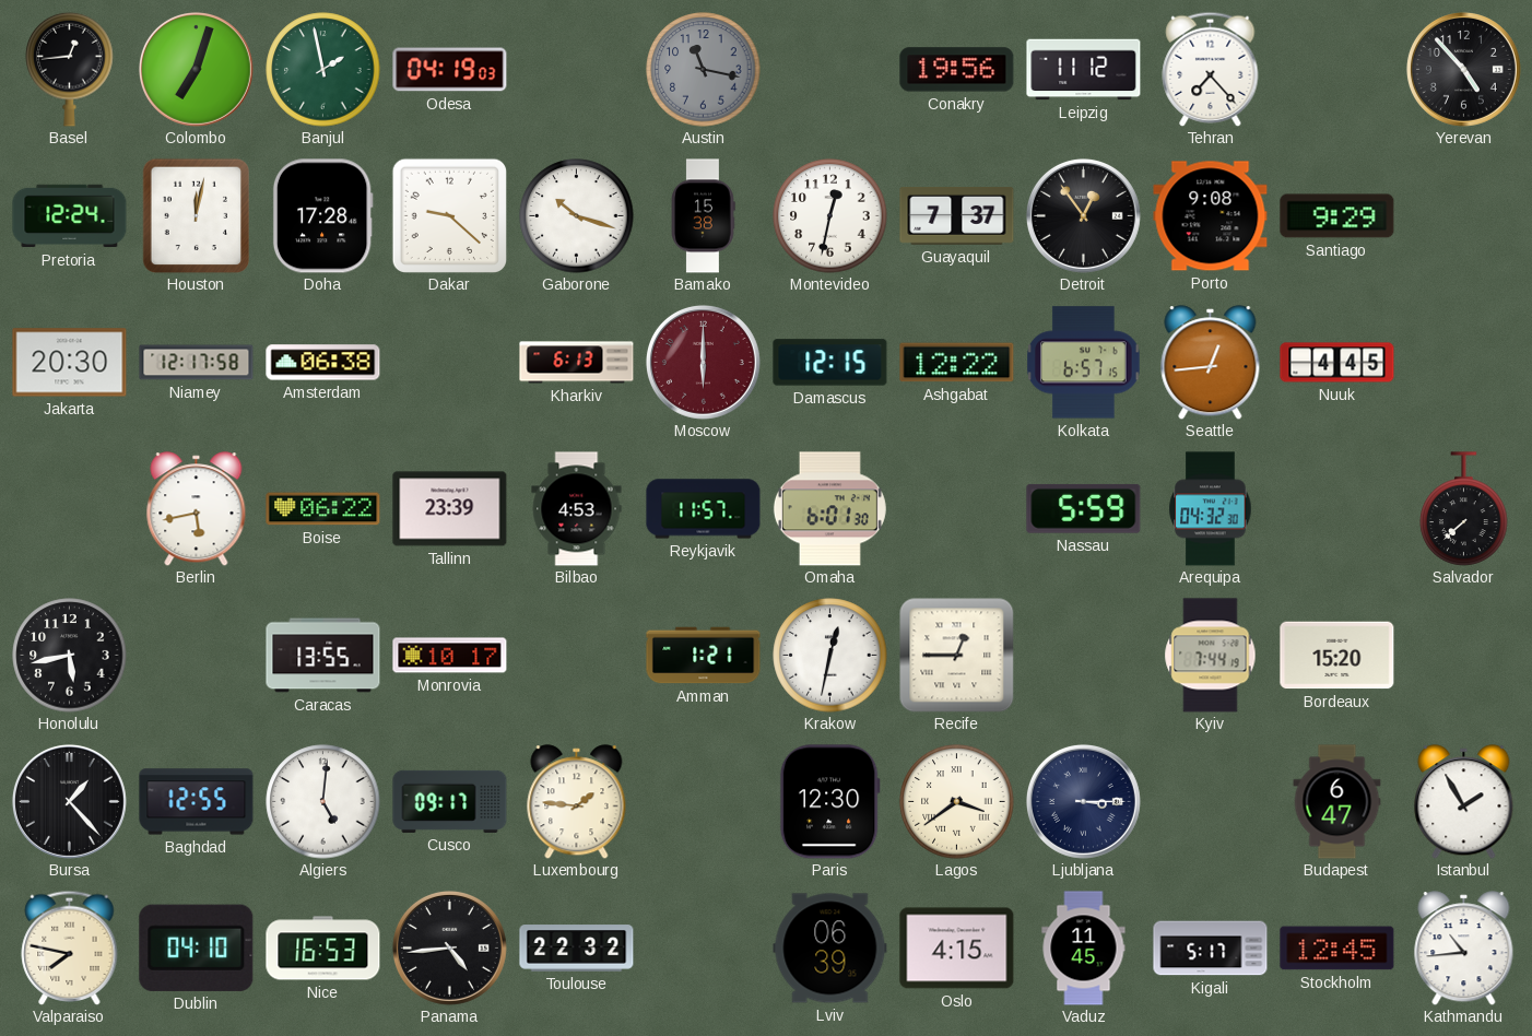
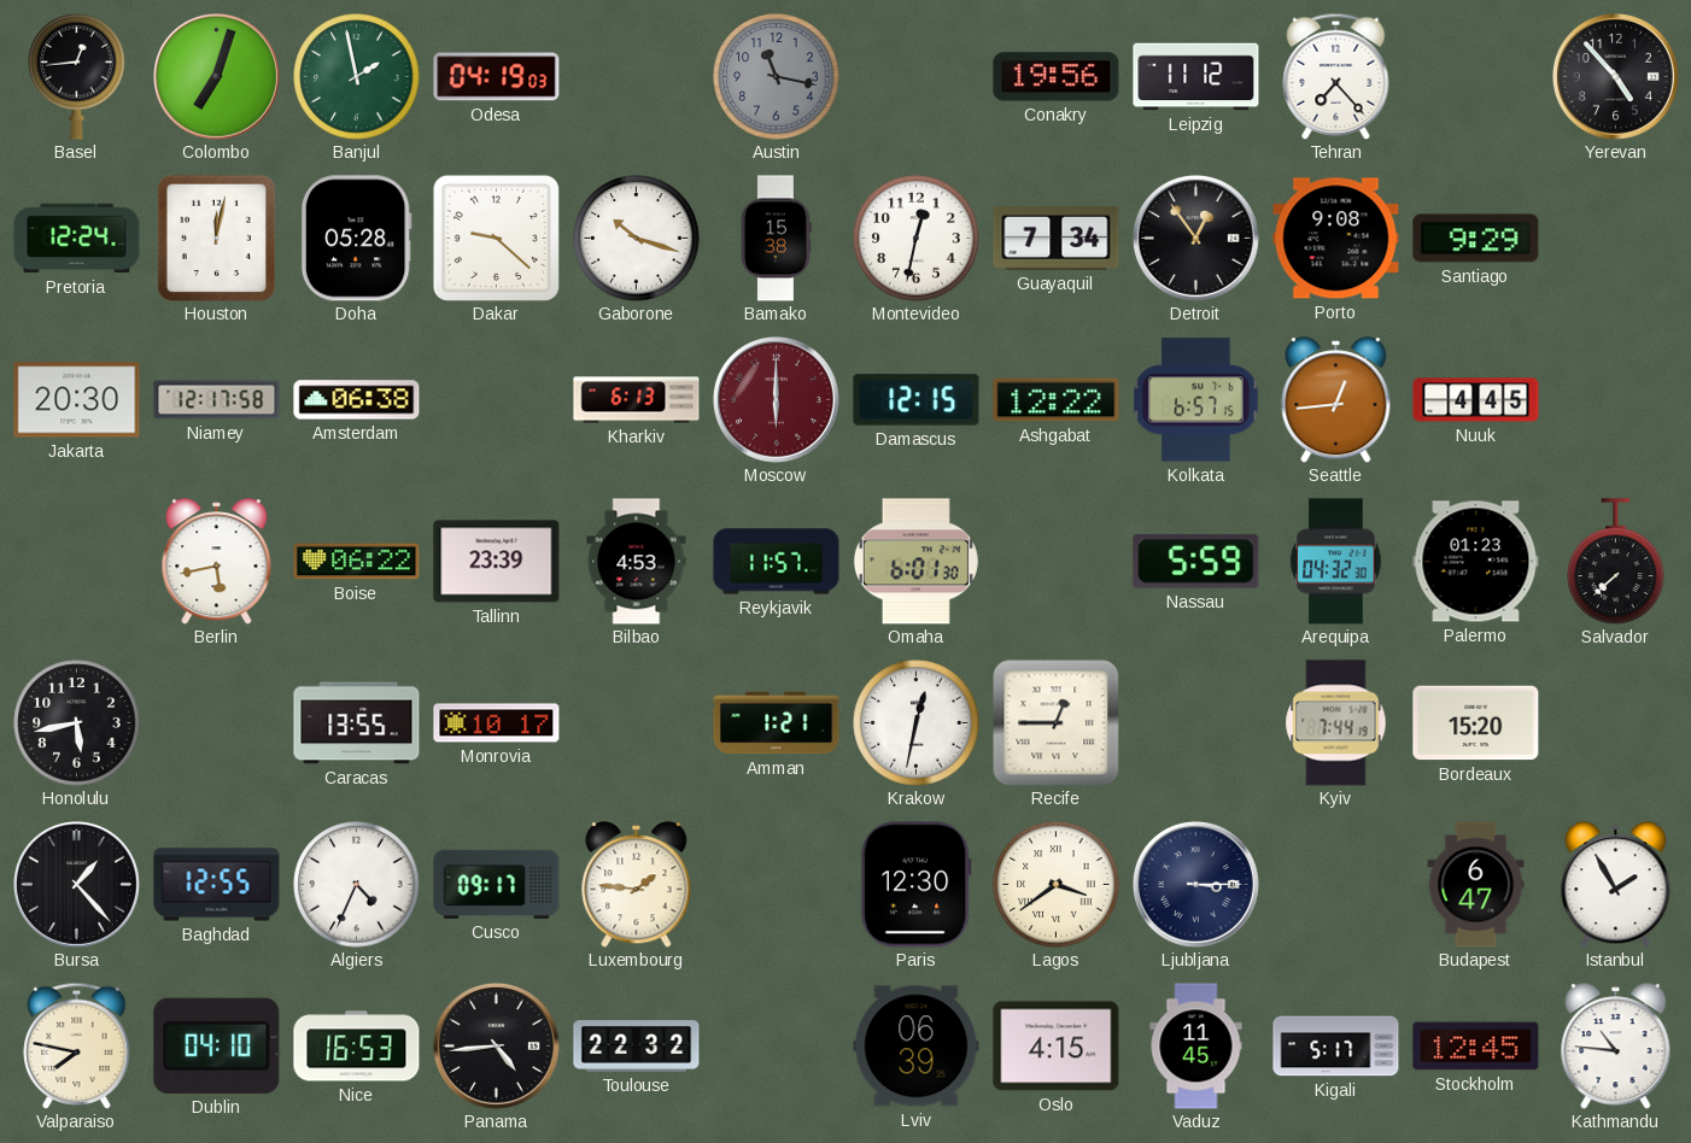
Doha: 17:28 -> 05:28
Guayaquil: 7:37 -> 7:34
Palermo: none -> 01:23
Algiers: 5:01 -> 4:34
Kathmandu: 10:44 -> 10:46
